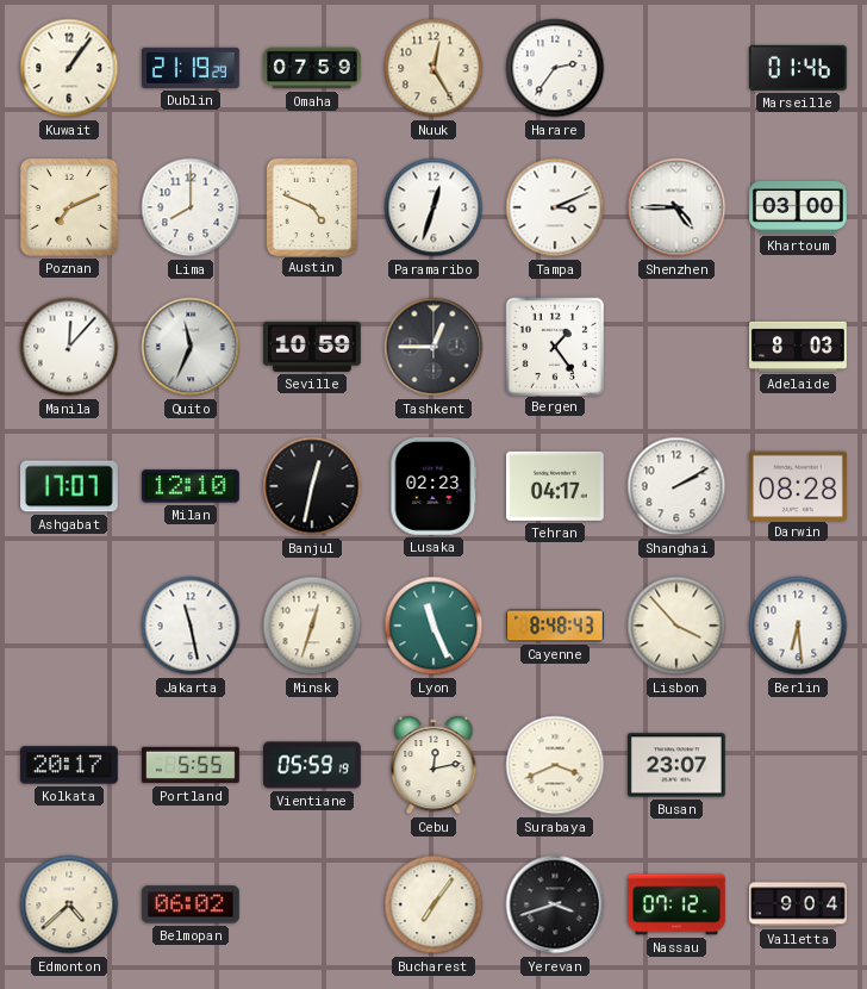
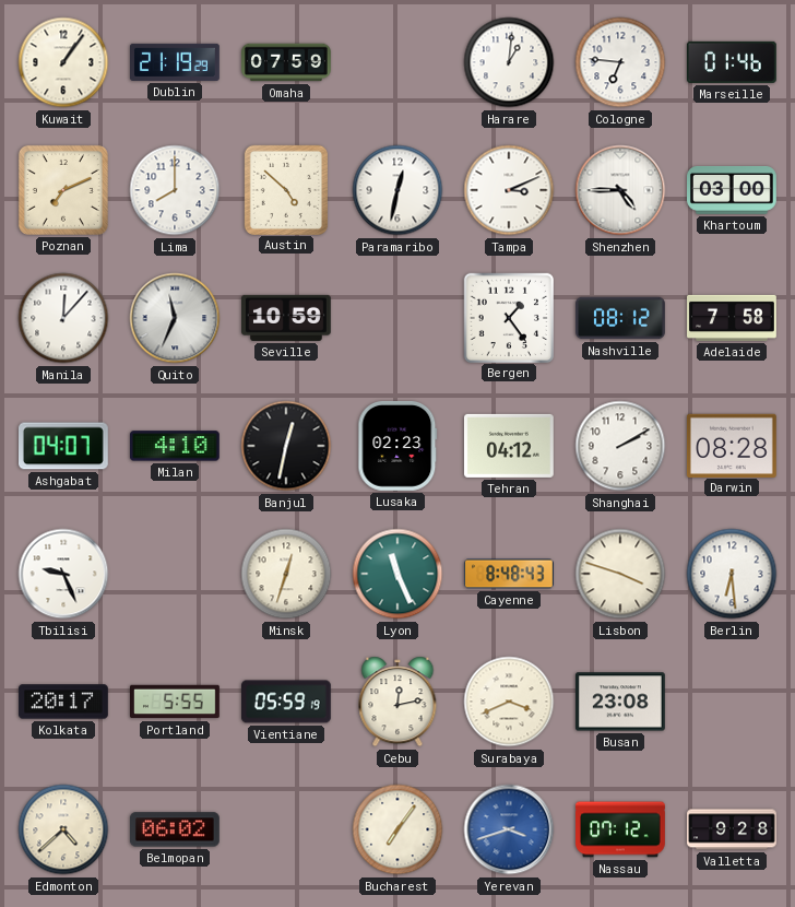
Nuuk: 12:25 -> none
Harare: 2:36 -> 1:01
Cologne: none -> 6:46
Austin: 4:49 -> 4:52
Paramaribo: 12:33 -> 12:32
Tashkent: 12:45 -> none
Nashville: none -> 08:12
Adelaide: 8:03 -> 7:58
Ashgabat: 17:07 -> 04:07
Milan: 12:10 -> 4:10
Tehran: 04:17 -> 04:12
Tbilisi: none -> 9:26
Jakarta: 11:28 -> none
Lisbon: 3:53 -> 3:48
Busan: 23:07 -> 23:08
Yerevan dial: black -> blue
Valletta: 9:04 -> 9:28
